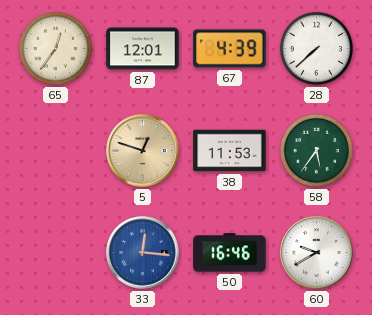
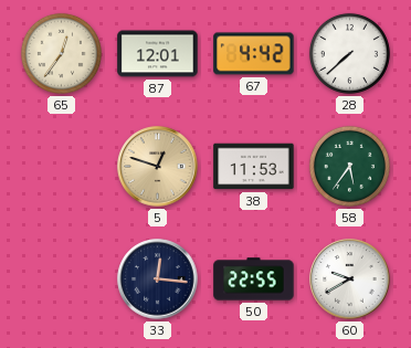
67: 4:39 -> 4:42
33 dial: blue -> navy
50: 16:46 -> 22:55
